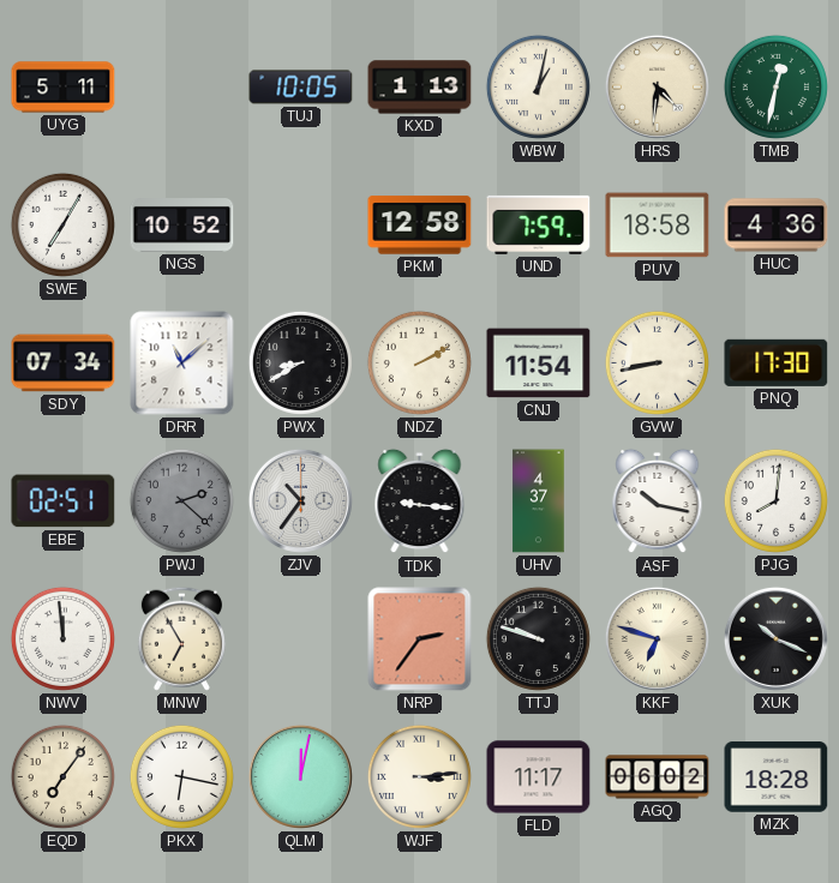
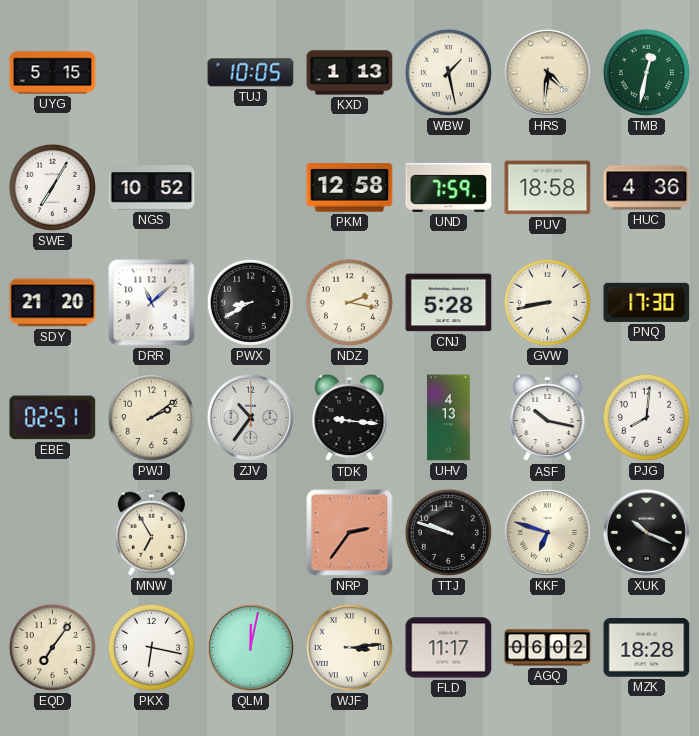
UYG: 5:11 -> 5:15
WBW: 1:02 -> 1:28
SDY: 07:34 -> 21:20
NDZ: 2:10 -> 2:17
CNJ: 11:54 -> 5:28
PWJ: 2:22 -> 2:09
PWJ dial: grey -> cream
UHV: 4:37 -> 4:13
NWV: 11:59 -> none
